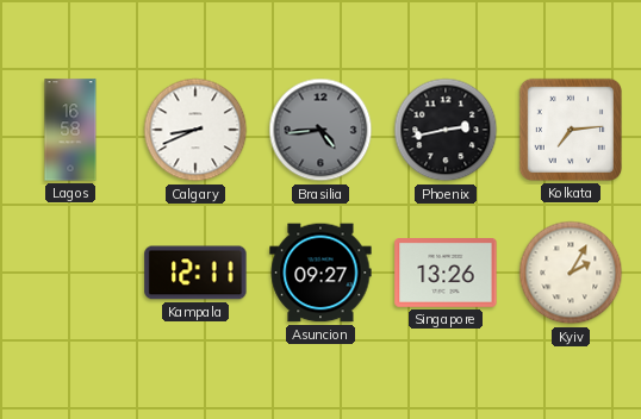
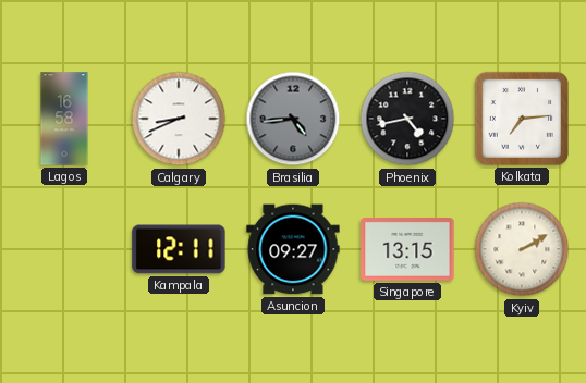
Phoenix: 2:43 -> 4:43
Singapore: 13:26 -> 13:15
Kyiv: 2:05 -> 2:10
